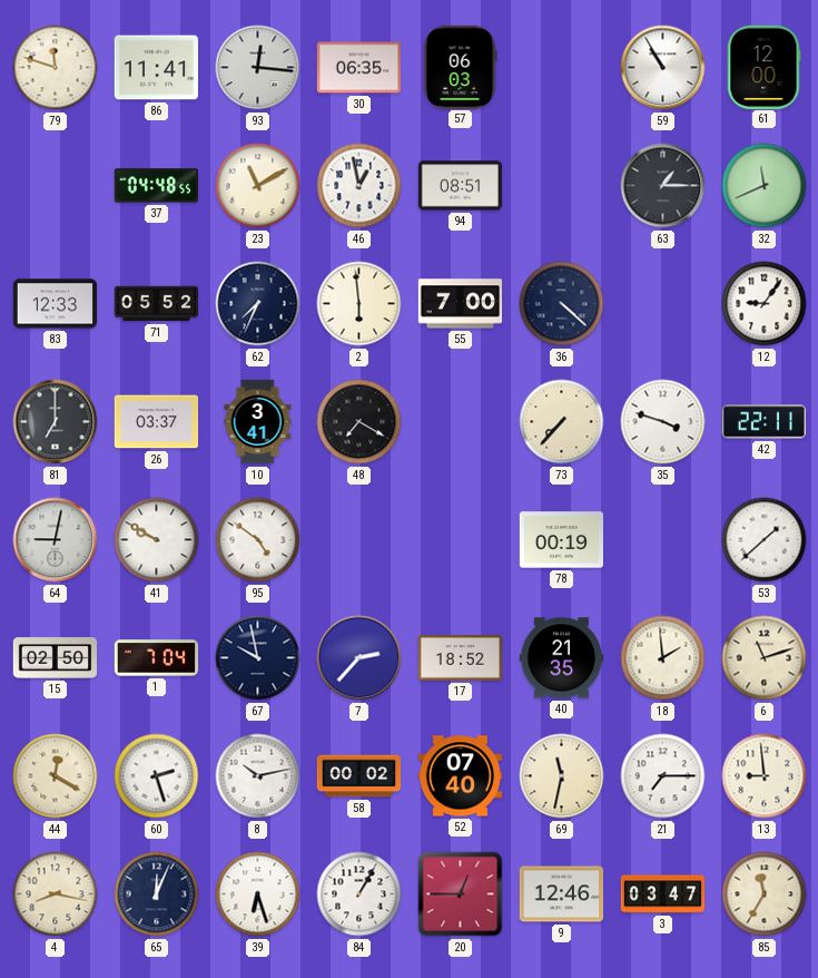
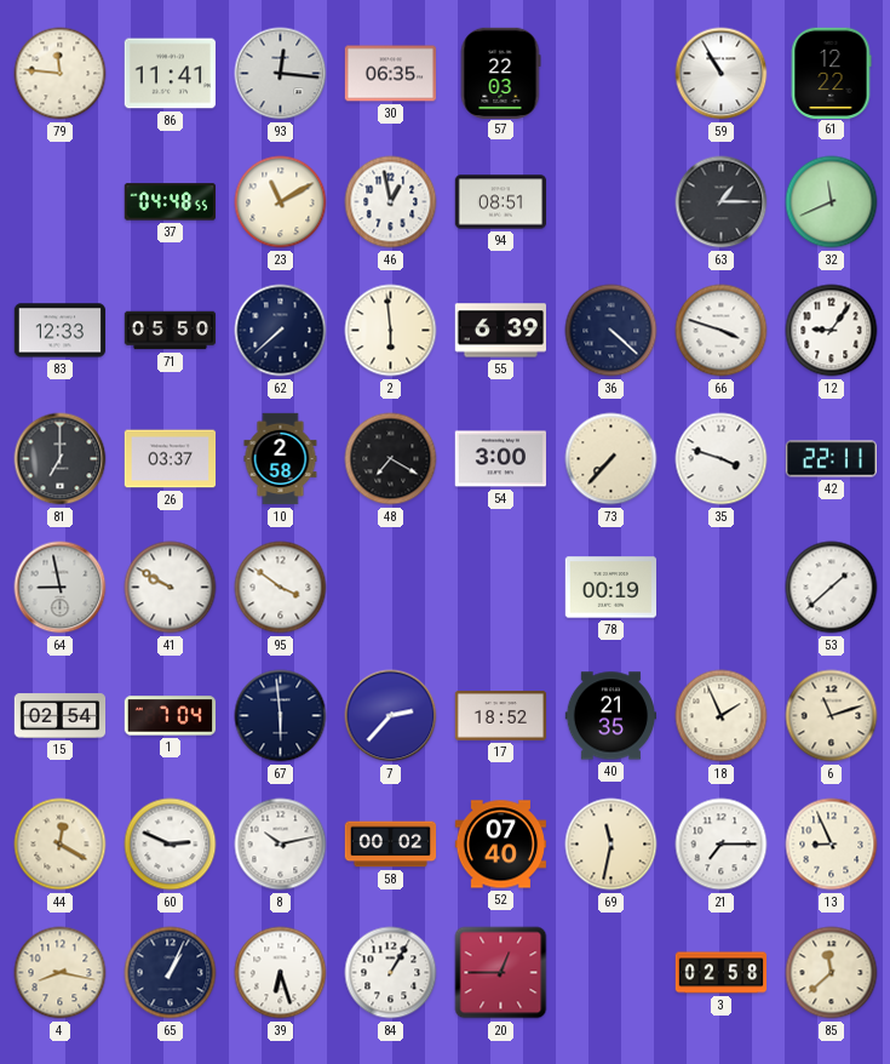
79: 11:48 -> 11:46
57: 06:03 -> 22:03
61: 12:00 -> 12:22
71: 05:52 -> 05:50
62: 7:34 -> 7:38
55: 7:00 -> 6:39
66: none -> 3:48
10: 3:41 -> 2:58
54: none -> 3:00
64: 9:02 -> 8:58
95: 4:51 -> 3:51
15: 02:50 -> 02:54
67: 9:58 -> 5:59
18: 1:59 -> 1:56
60: 2:27 -> 2:49
13: 8:59 -> 8:56
65: 12:04 -> 1:04
9: 12:46 -> none
3: 03:47 -> 02:58
85: 11:35 -> 11:38
